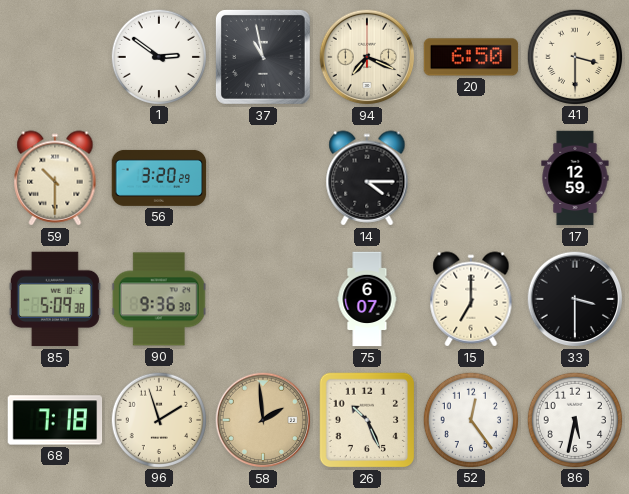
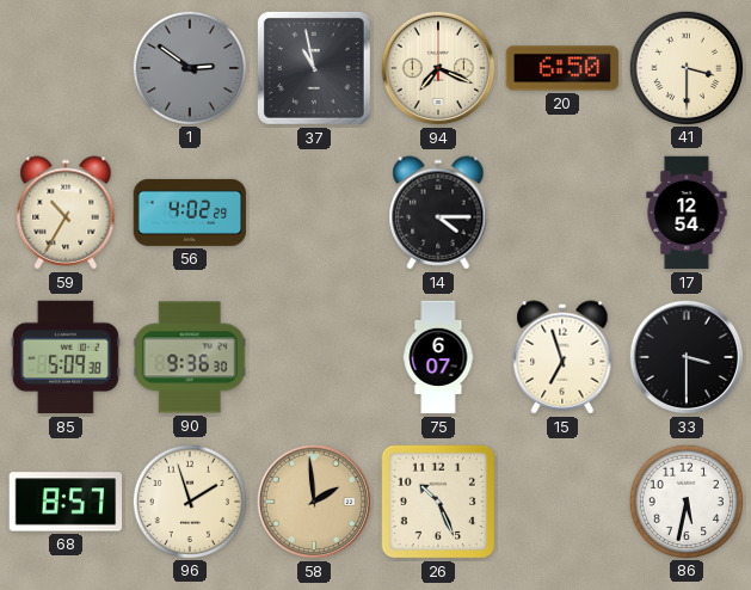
1 dial: white -> grey
59: 10:30 -> 10:35
56: 3:20 -> 4:02
17: 12:59 -> 12:54
15: 7:00 -> 6:57
68: 7:18 -> 8:57
52: 12:24 -> none
